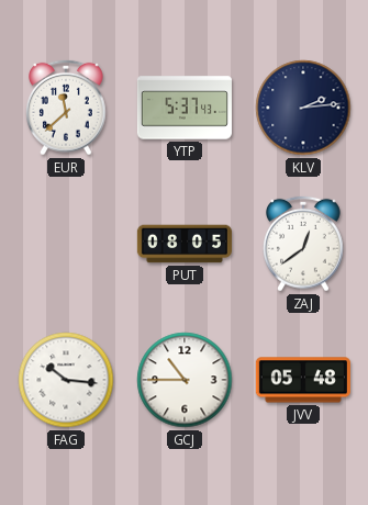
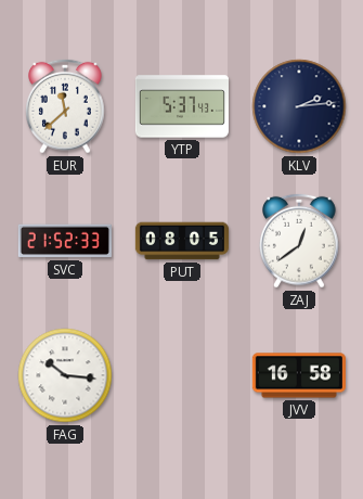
SVC: none -> 21:52
GCJ: 10:45 -> none
JVV: 05:48 -> 16:58
